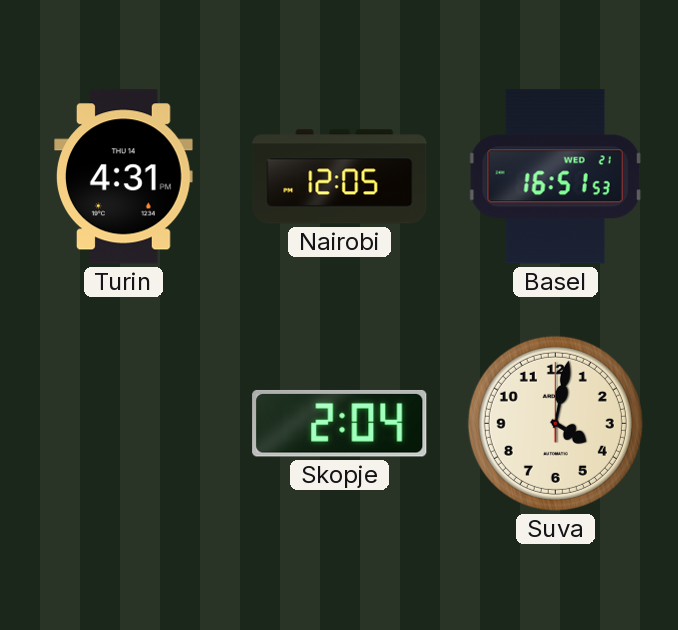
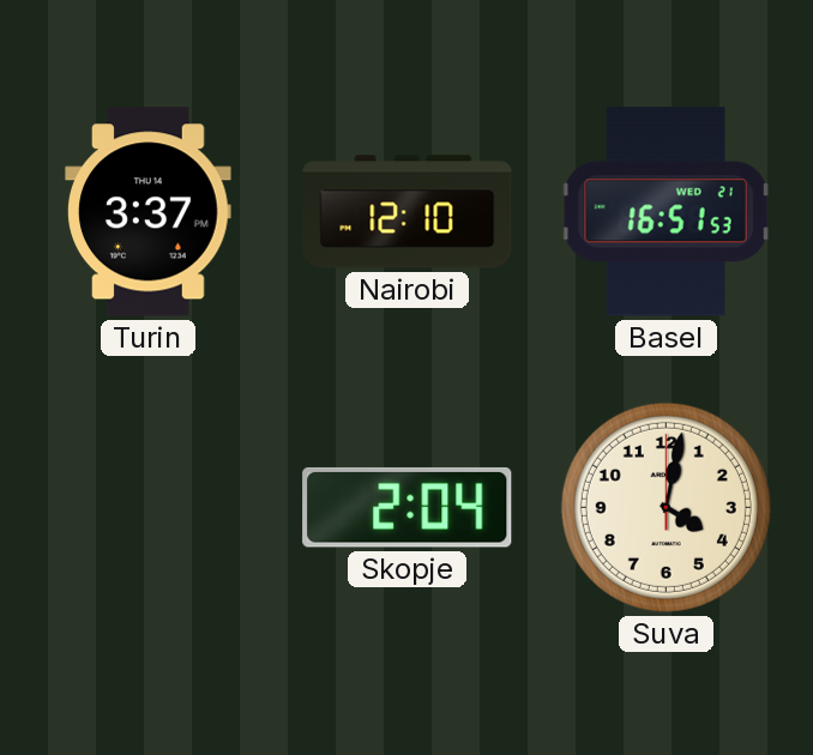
Turin: 4:31 -> 3:37
Nairobi: 12:05 -> 12:10
